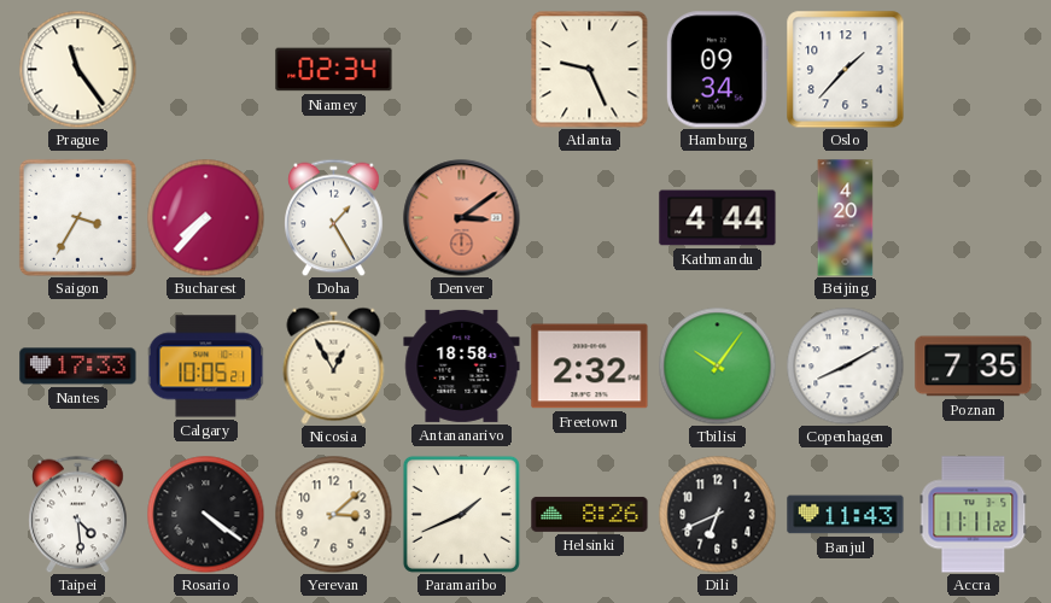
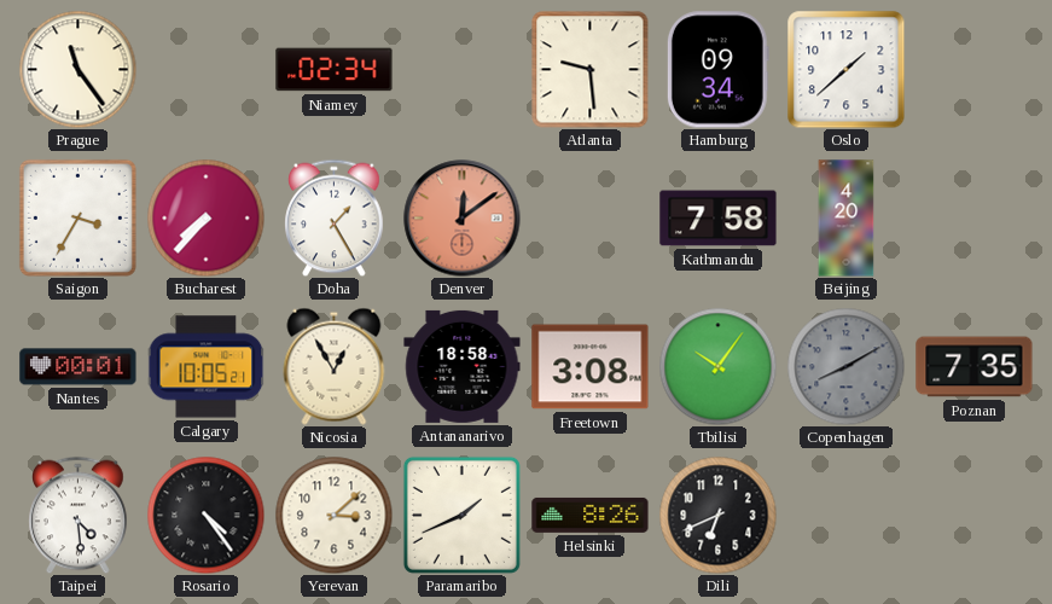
Atlanta: 9:26 -> 9:29
Oslo: 1:37 -> 1:38
Denver: 3:09 -> 12:09
Kathmandu: 4:44 -> 7:58
Nantes: 17:33 -> 00:01
Freetown: 2:32 -> 3:08
Copenhagen dial: white -> grey
Rosario: 4:21 -> 4:24
Banjul: 11:43 -> none
Accra: 11:11 -> none
